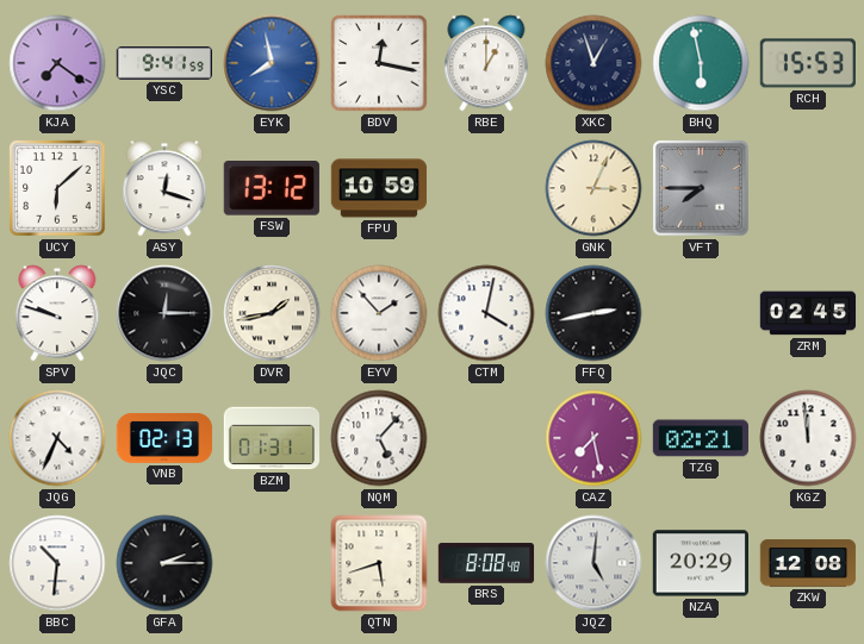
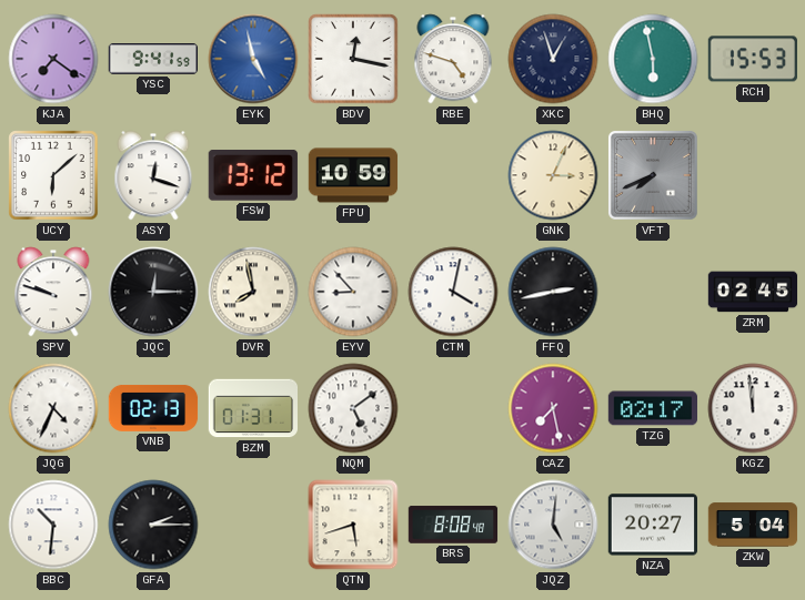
EYK: 7:58 -> 4:58
RBE: 1:00 -> 4:48
VFT: 7:45 -> 7:41
DVR: 1:43 -> 7:58
EYV: 1:53 -> 8:53
NQM: 5:07 -> 5:09
TZG: 02:21 -> 02:17
NZA: 20:29 -> 20:27
ZKW: 12:08 -> 5:04
